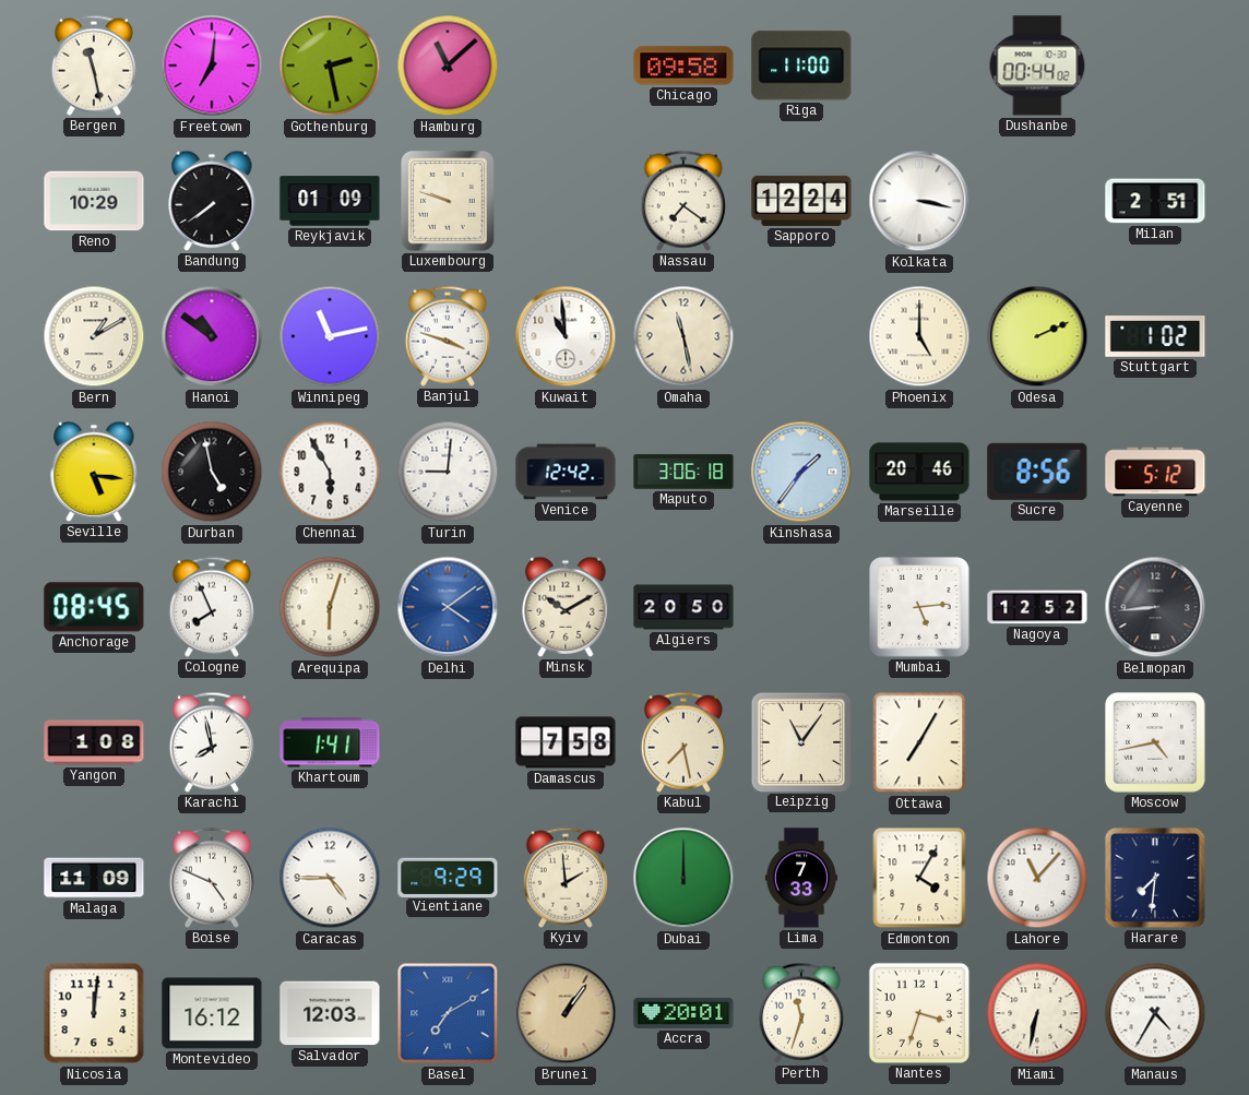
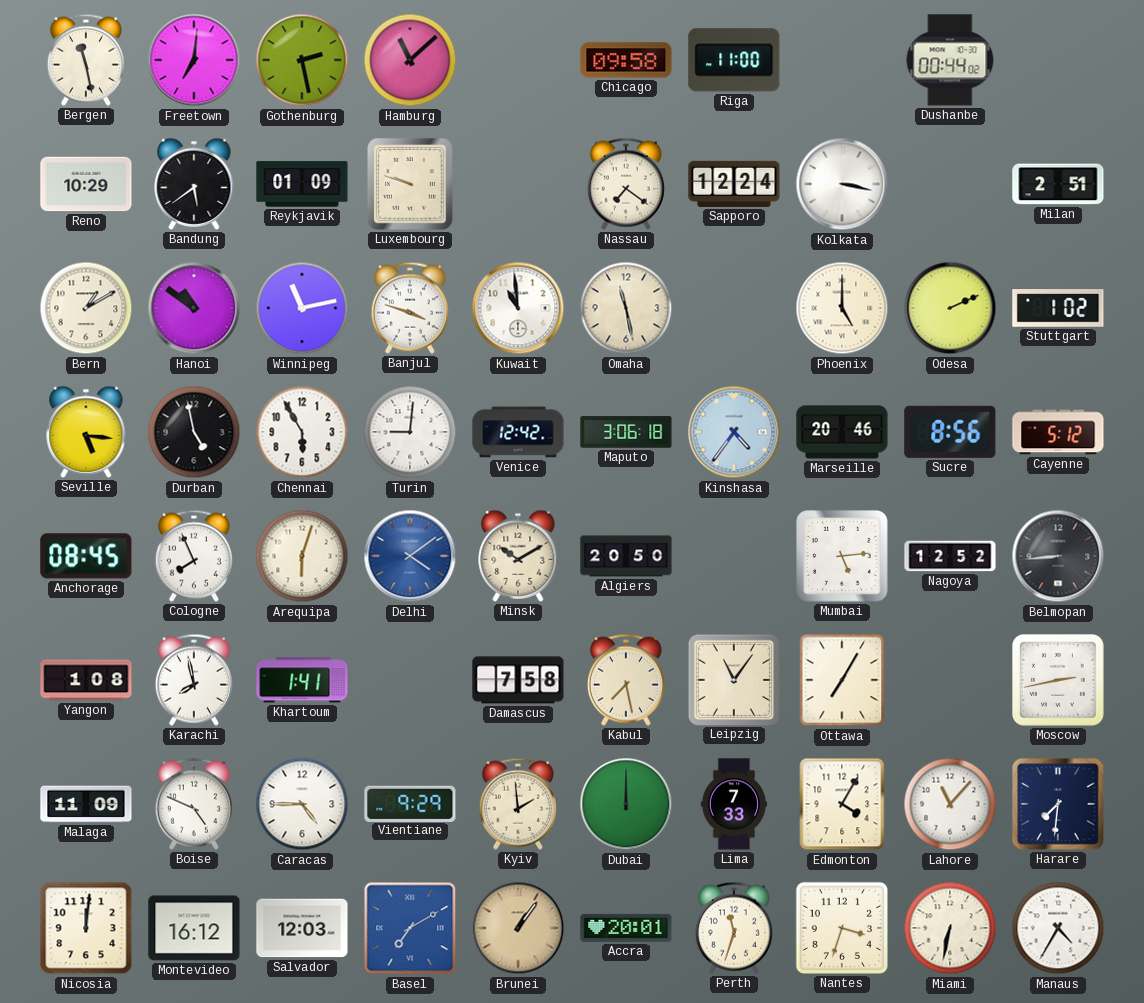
Bandung: 7:39 -> 5:39
Kinshasa: 1:36 -> 4:36
Moscow: 4:43 -> 2:43
